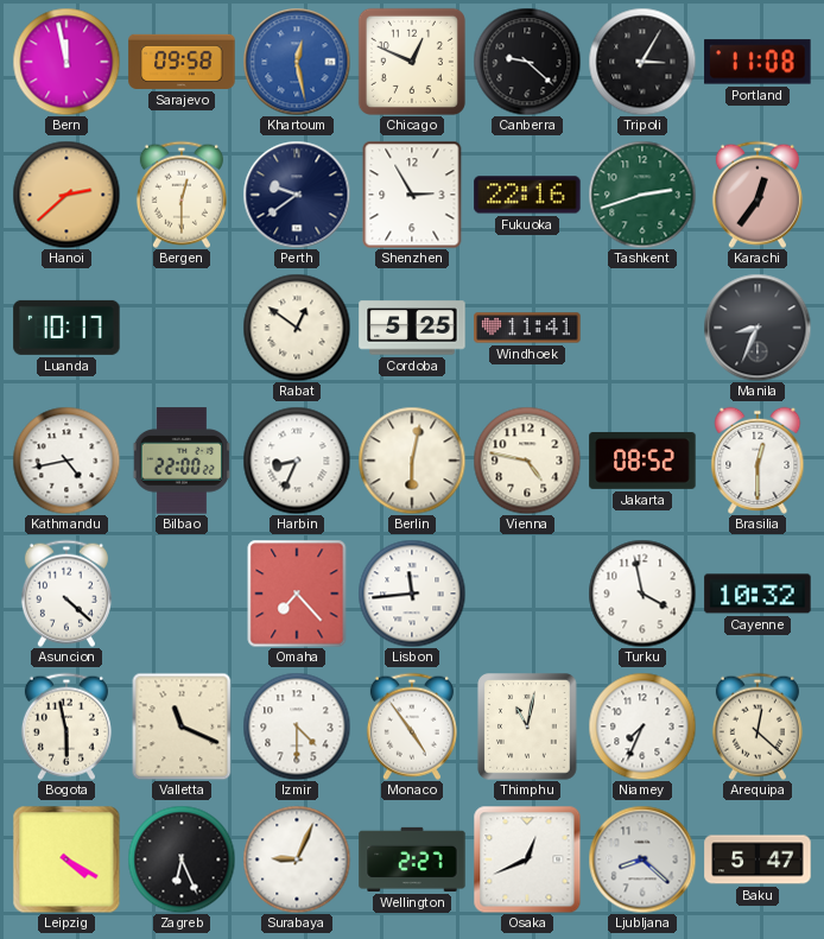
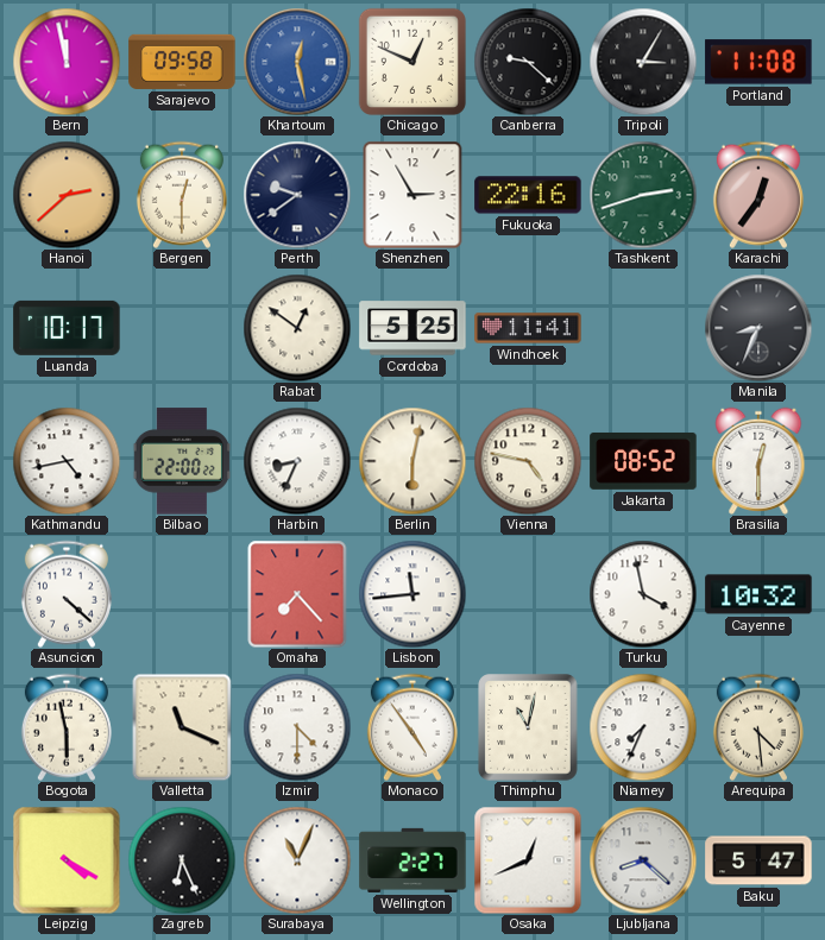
Arequipa: 12:22 -> 4:29
Surabaya: 9:04 -> 11:04
